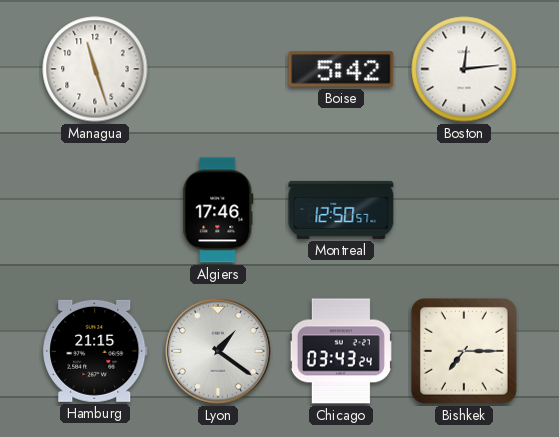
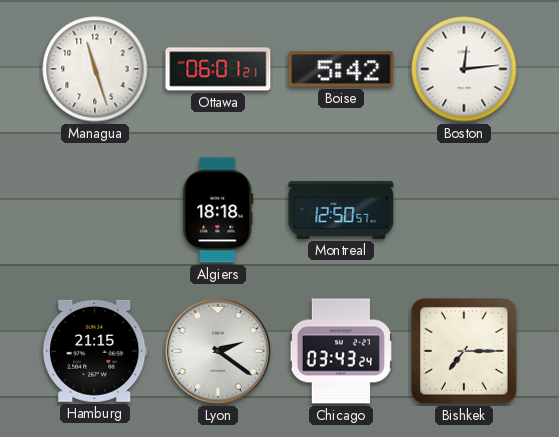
Ottawa: none -> 06:01
Algiers: 17:46 -> 18:18
Lyon: 1:21 -> 2:21
